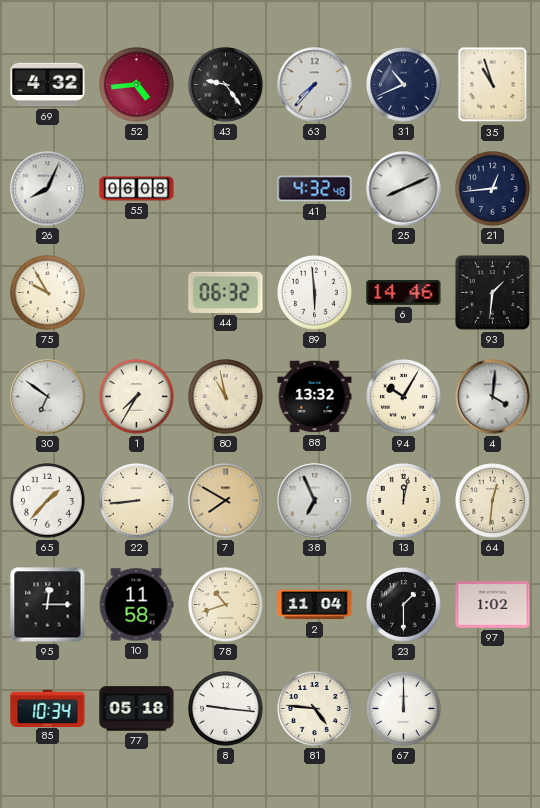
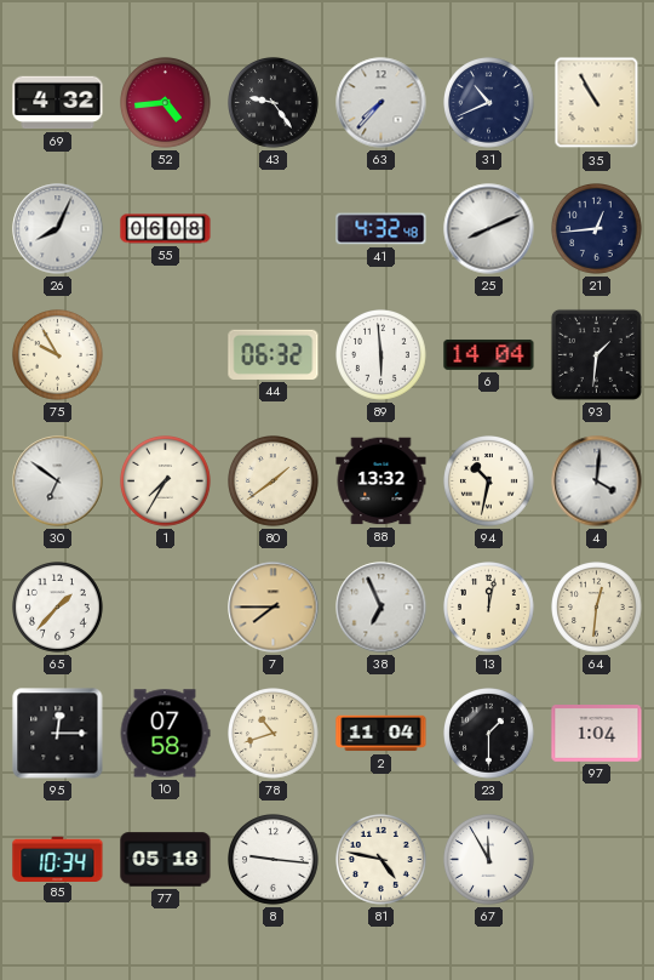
35: 10:57 -> 10:55
6: 14:46 -> 14:04
80: 10:58 -> 1:39
94: 10:05 -> 10:32
22: 8:44 -> none
7: 7:50 -> 7:45
10: 11:58 -> 07:58
97: 1:02 -> 1:04
81: 4:46 -> 4:47
67: 12:00 -> 11:55
